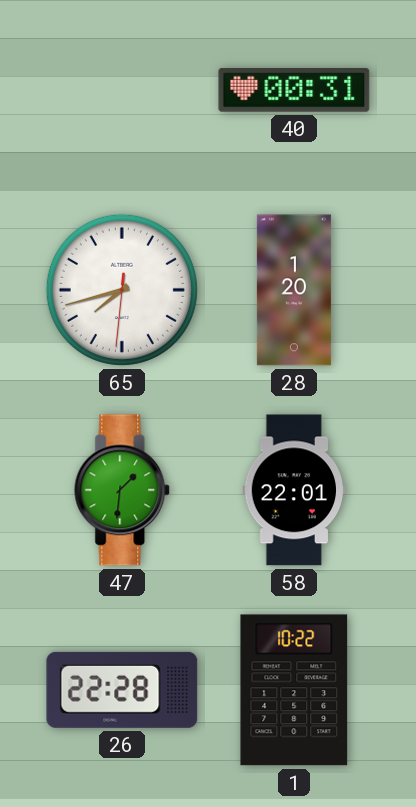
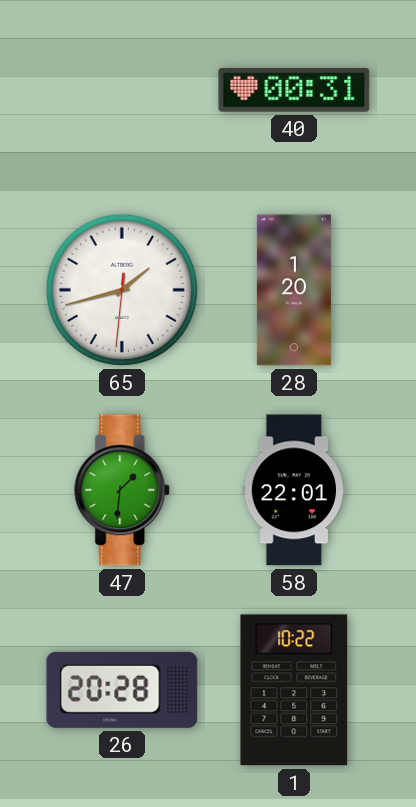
65: 7:42 -> 1:42
26: 22:28 -> 20:28
